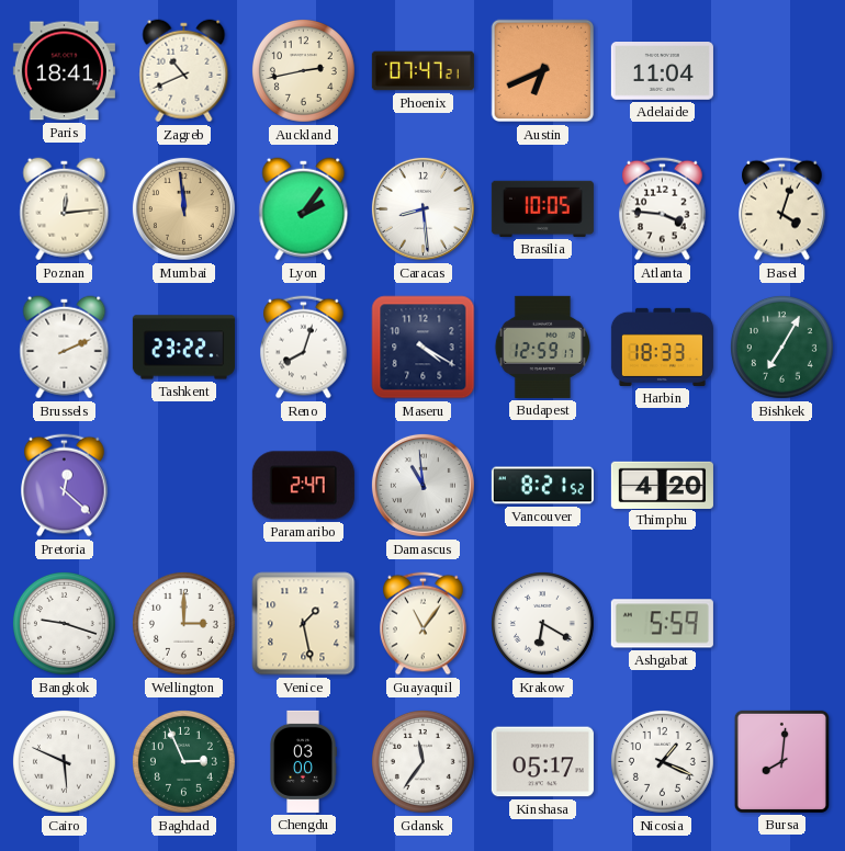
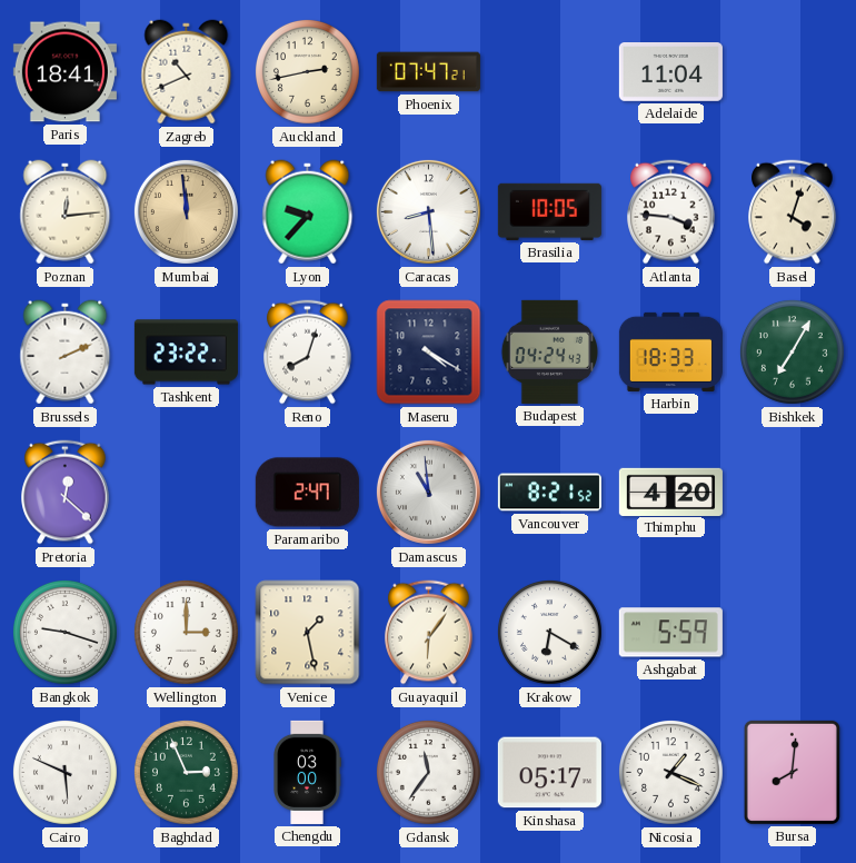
Austin: 6:41 -> none
Lyon: 2:06 -> 9:37
Budapest: 12:59 -> 04:24
Guayaquil: 11:06 -> 6:06
